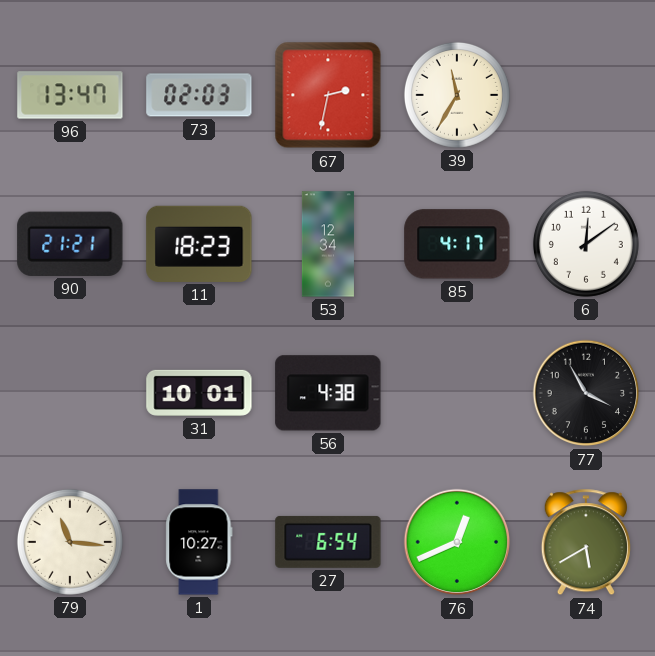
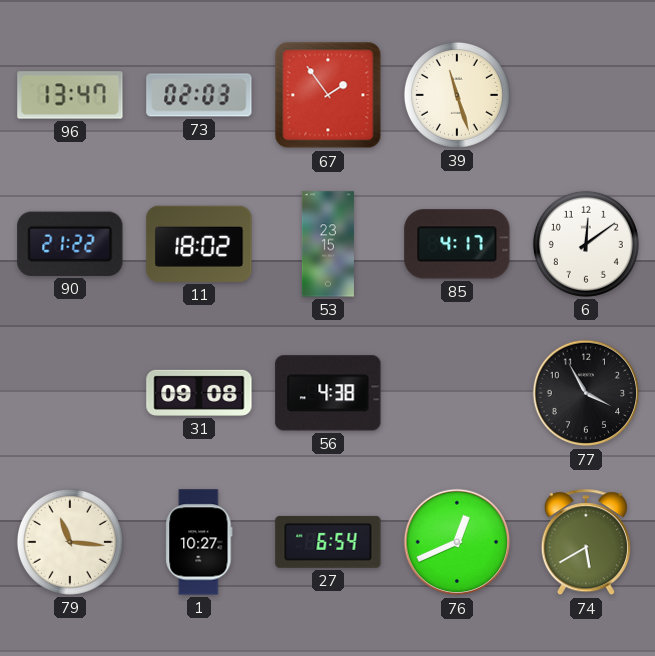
67: 2:32 -> 1:54
39: 11:35 -> 11:27
90: 21:21 -> 21:22
11: 18:23 -> 18:02
53: 12:34 -> 23:15
31: 10:01 -> 09:08
